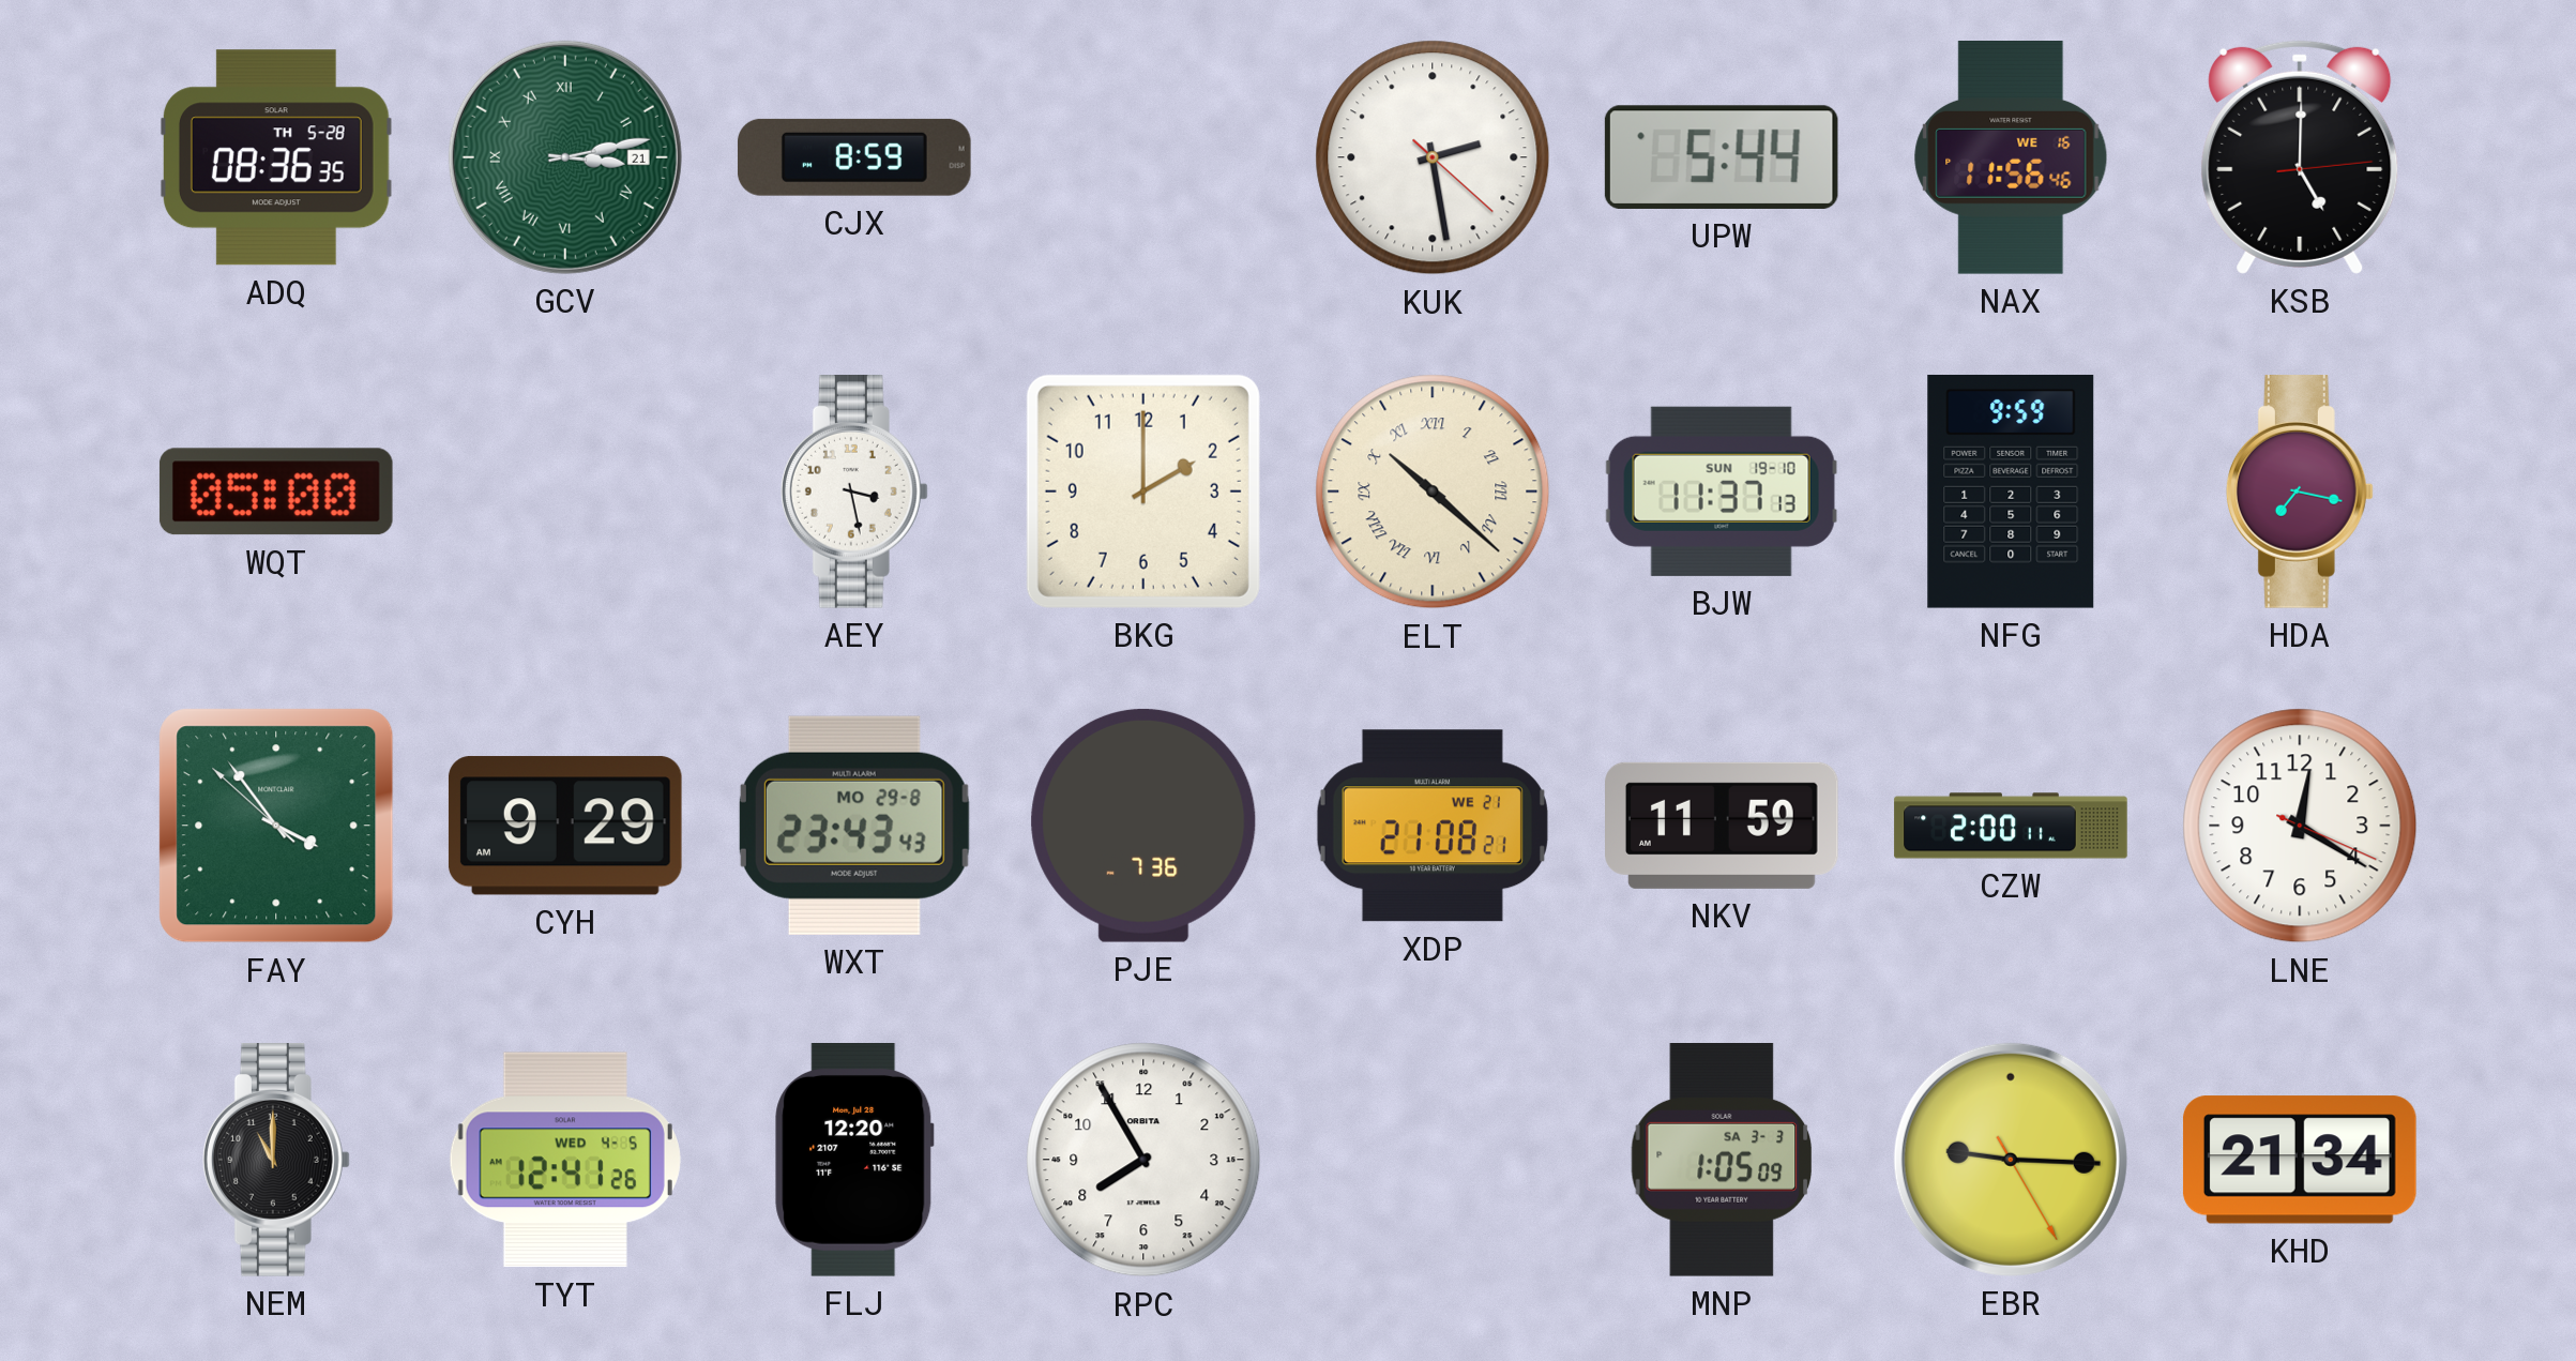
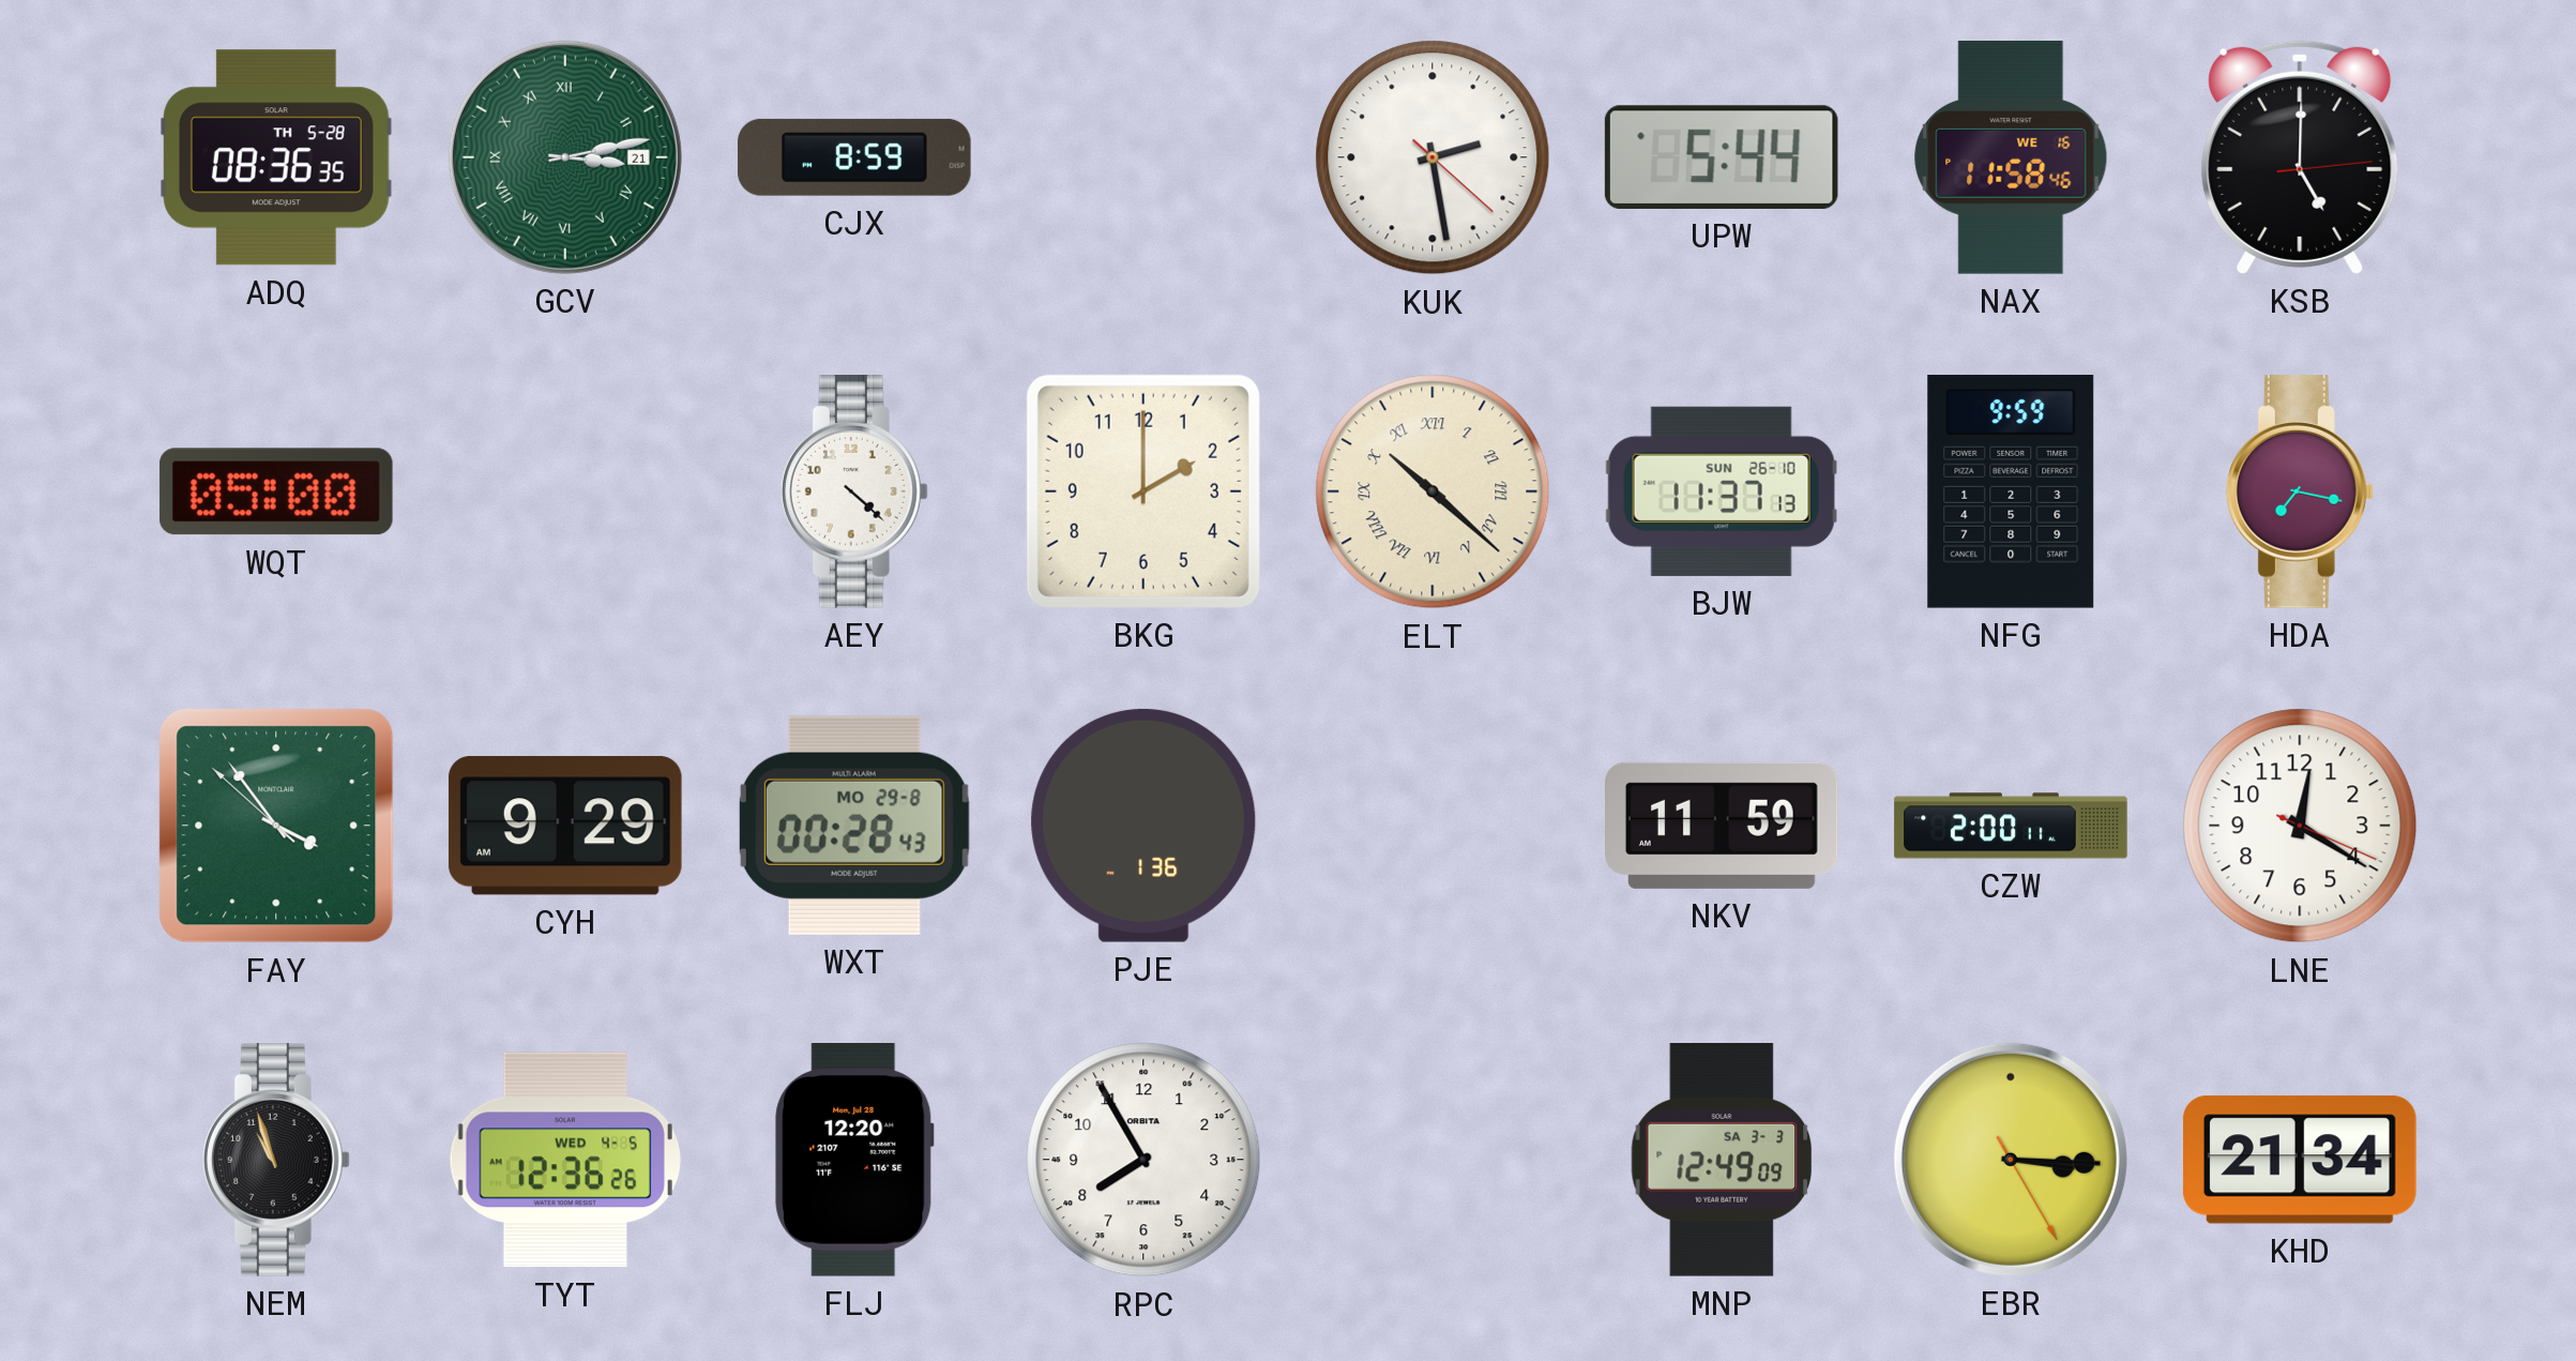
NAX: 11:56 -> 11:58
AEY: 3:28 -> 4:22
BJW date: SUN 19-10 -> SUN 26-10
WXT: 23:43 -> 00:28
PJE: 7:36 -> 1:36
XDP: 21:08 -> none
NEM: 11:00 -> 10:57
TYT: 12:41 -> 12:36
MNP: 1:05 -> 12:49
EBR: 9:15 -> 3:15
